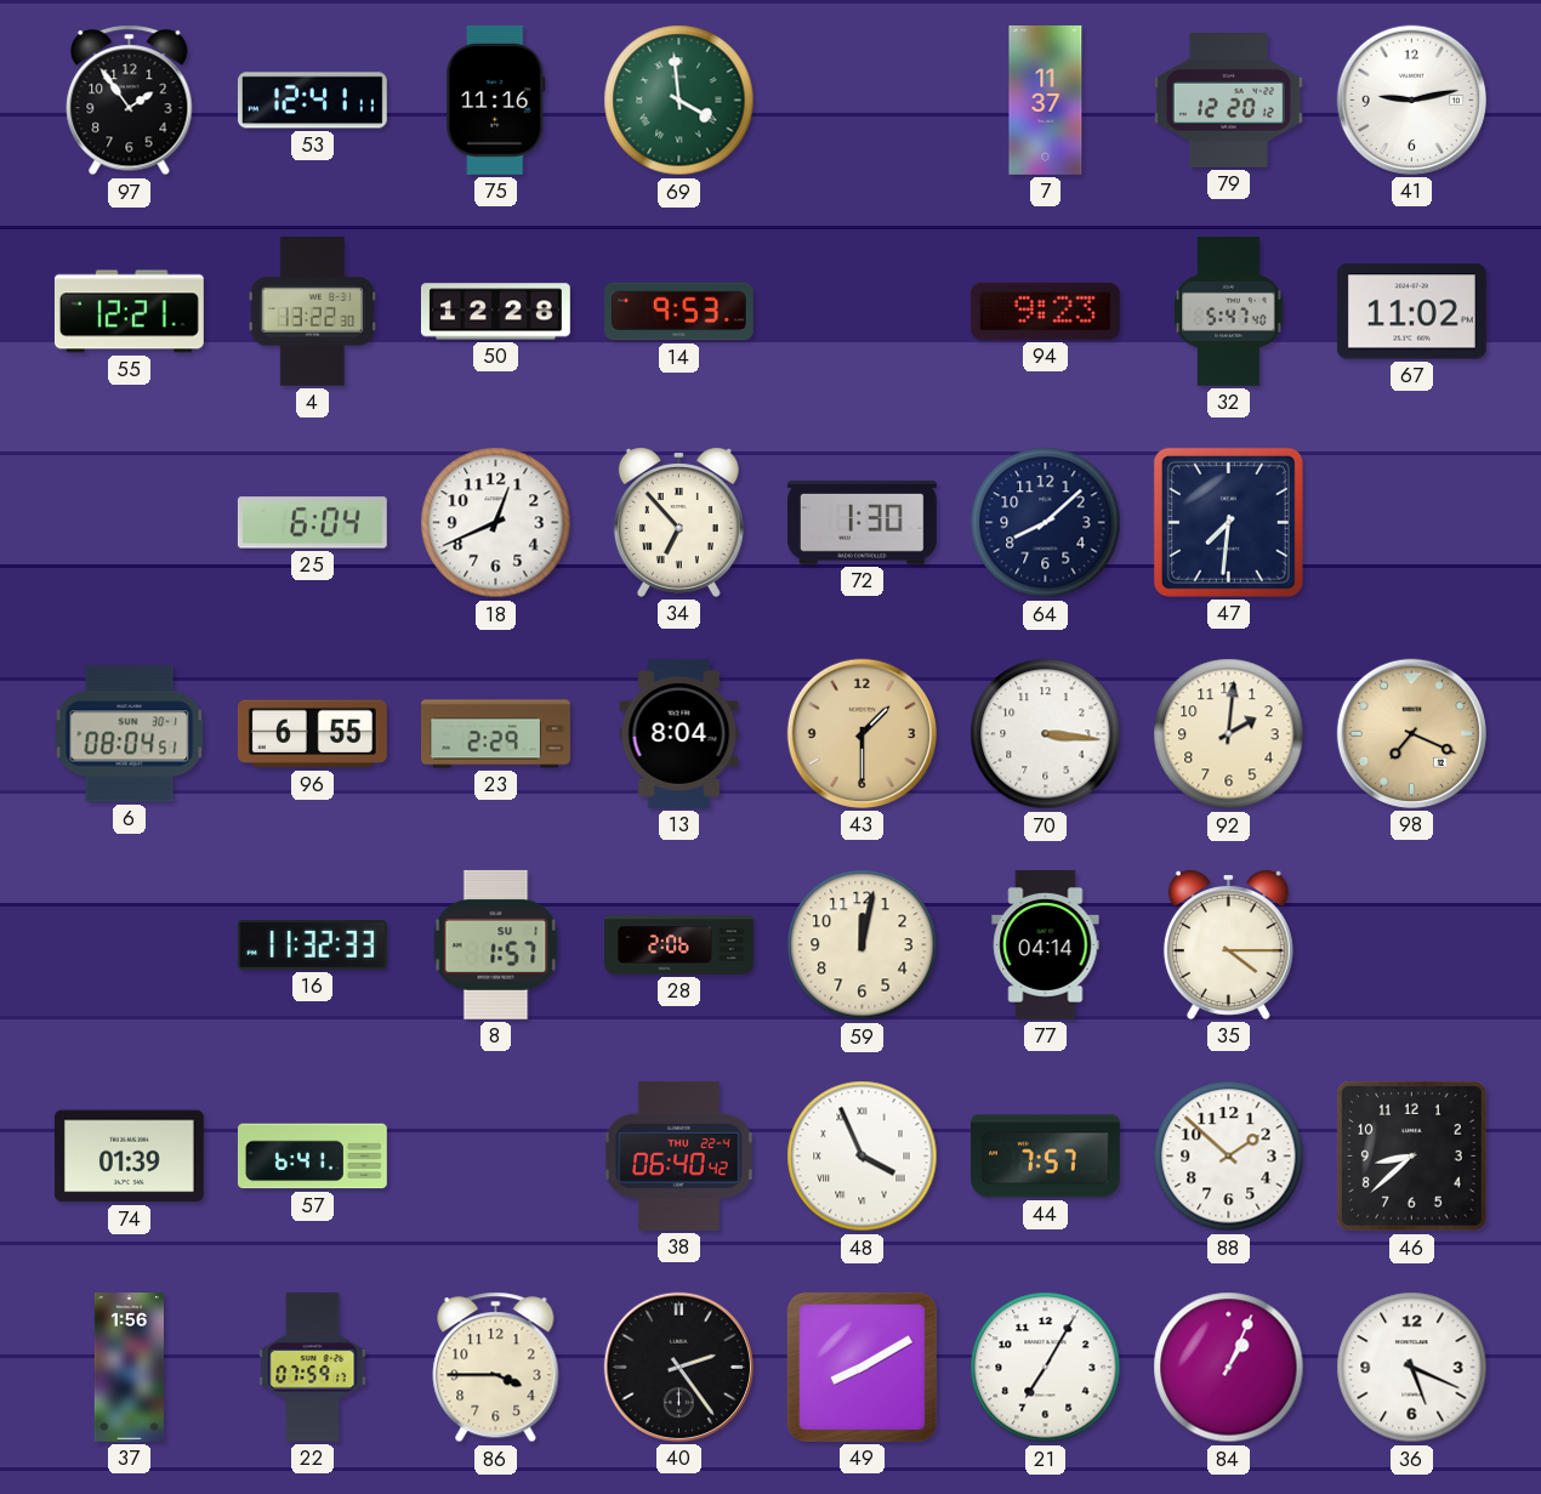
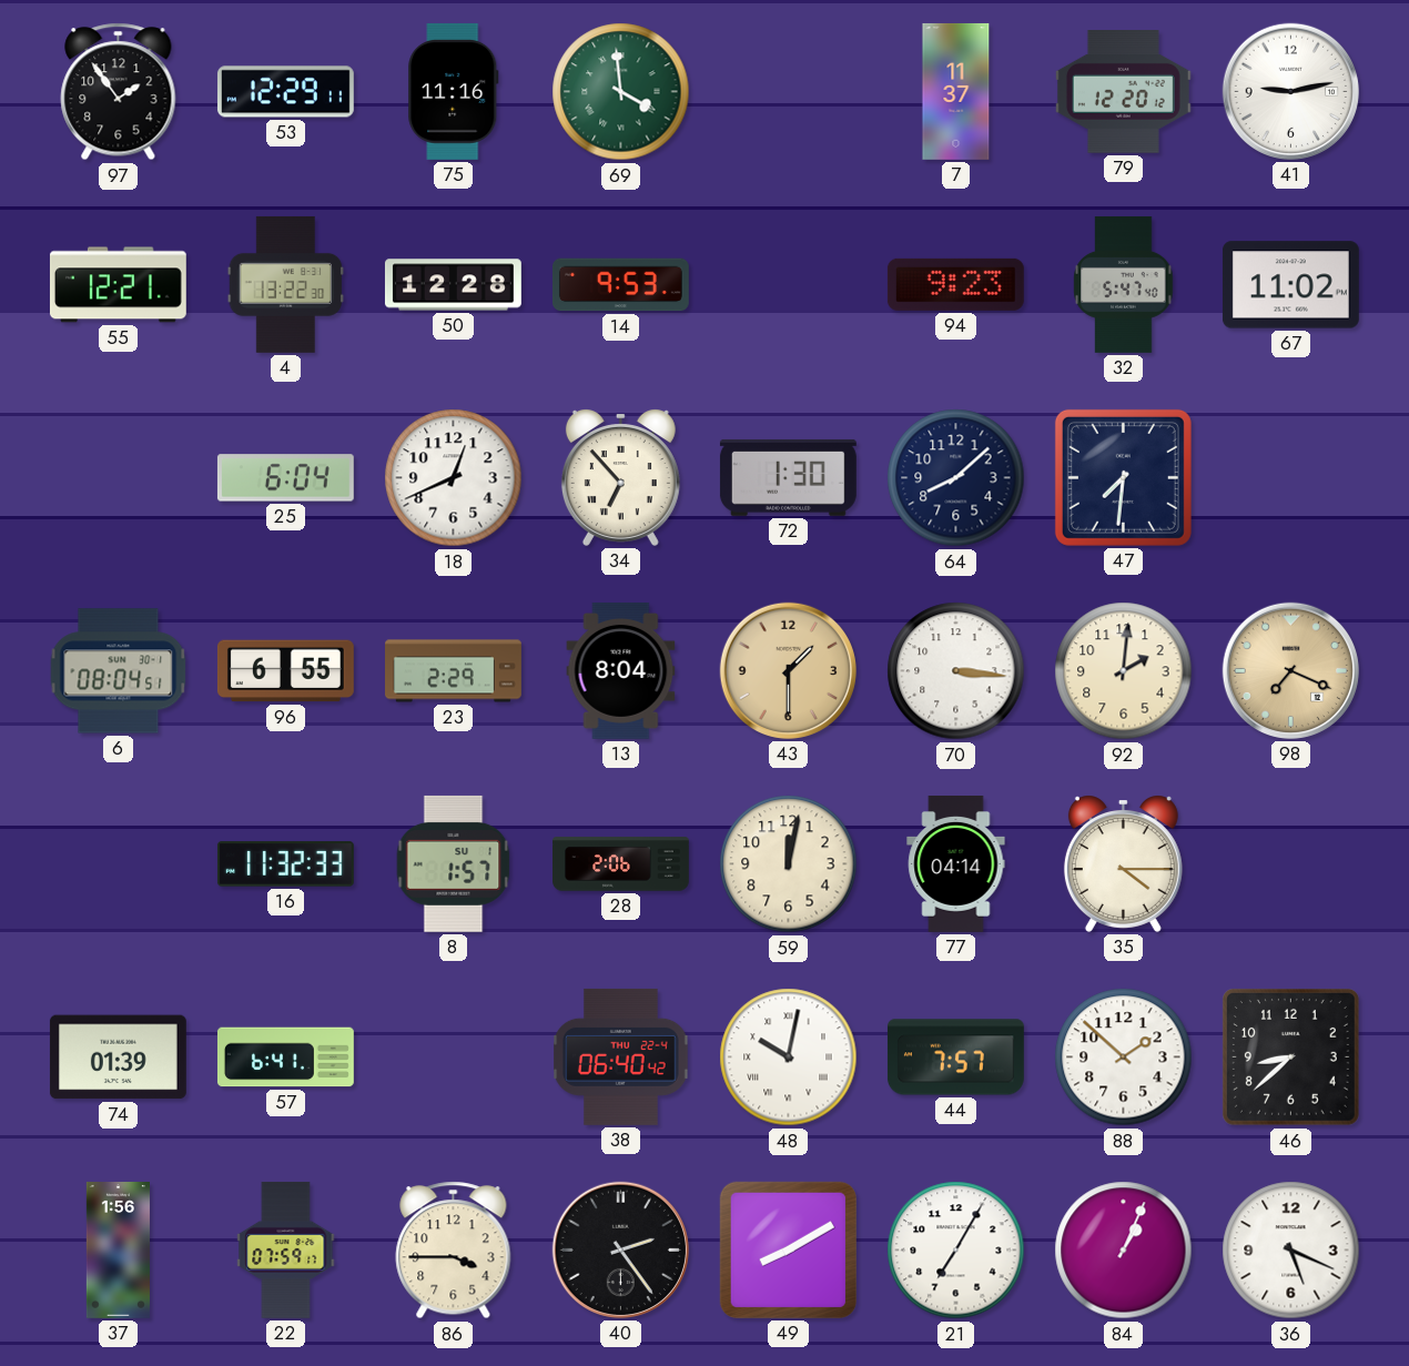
53: 12:41 -> 12:29
48: 3:56 -> 10:02
